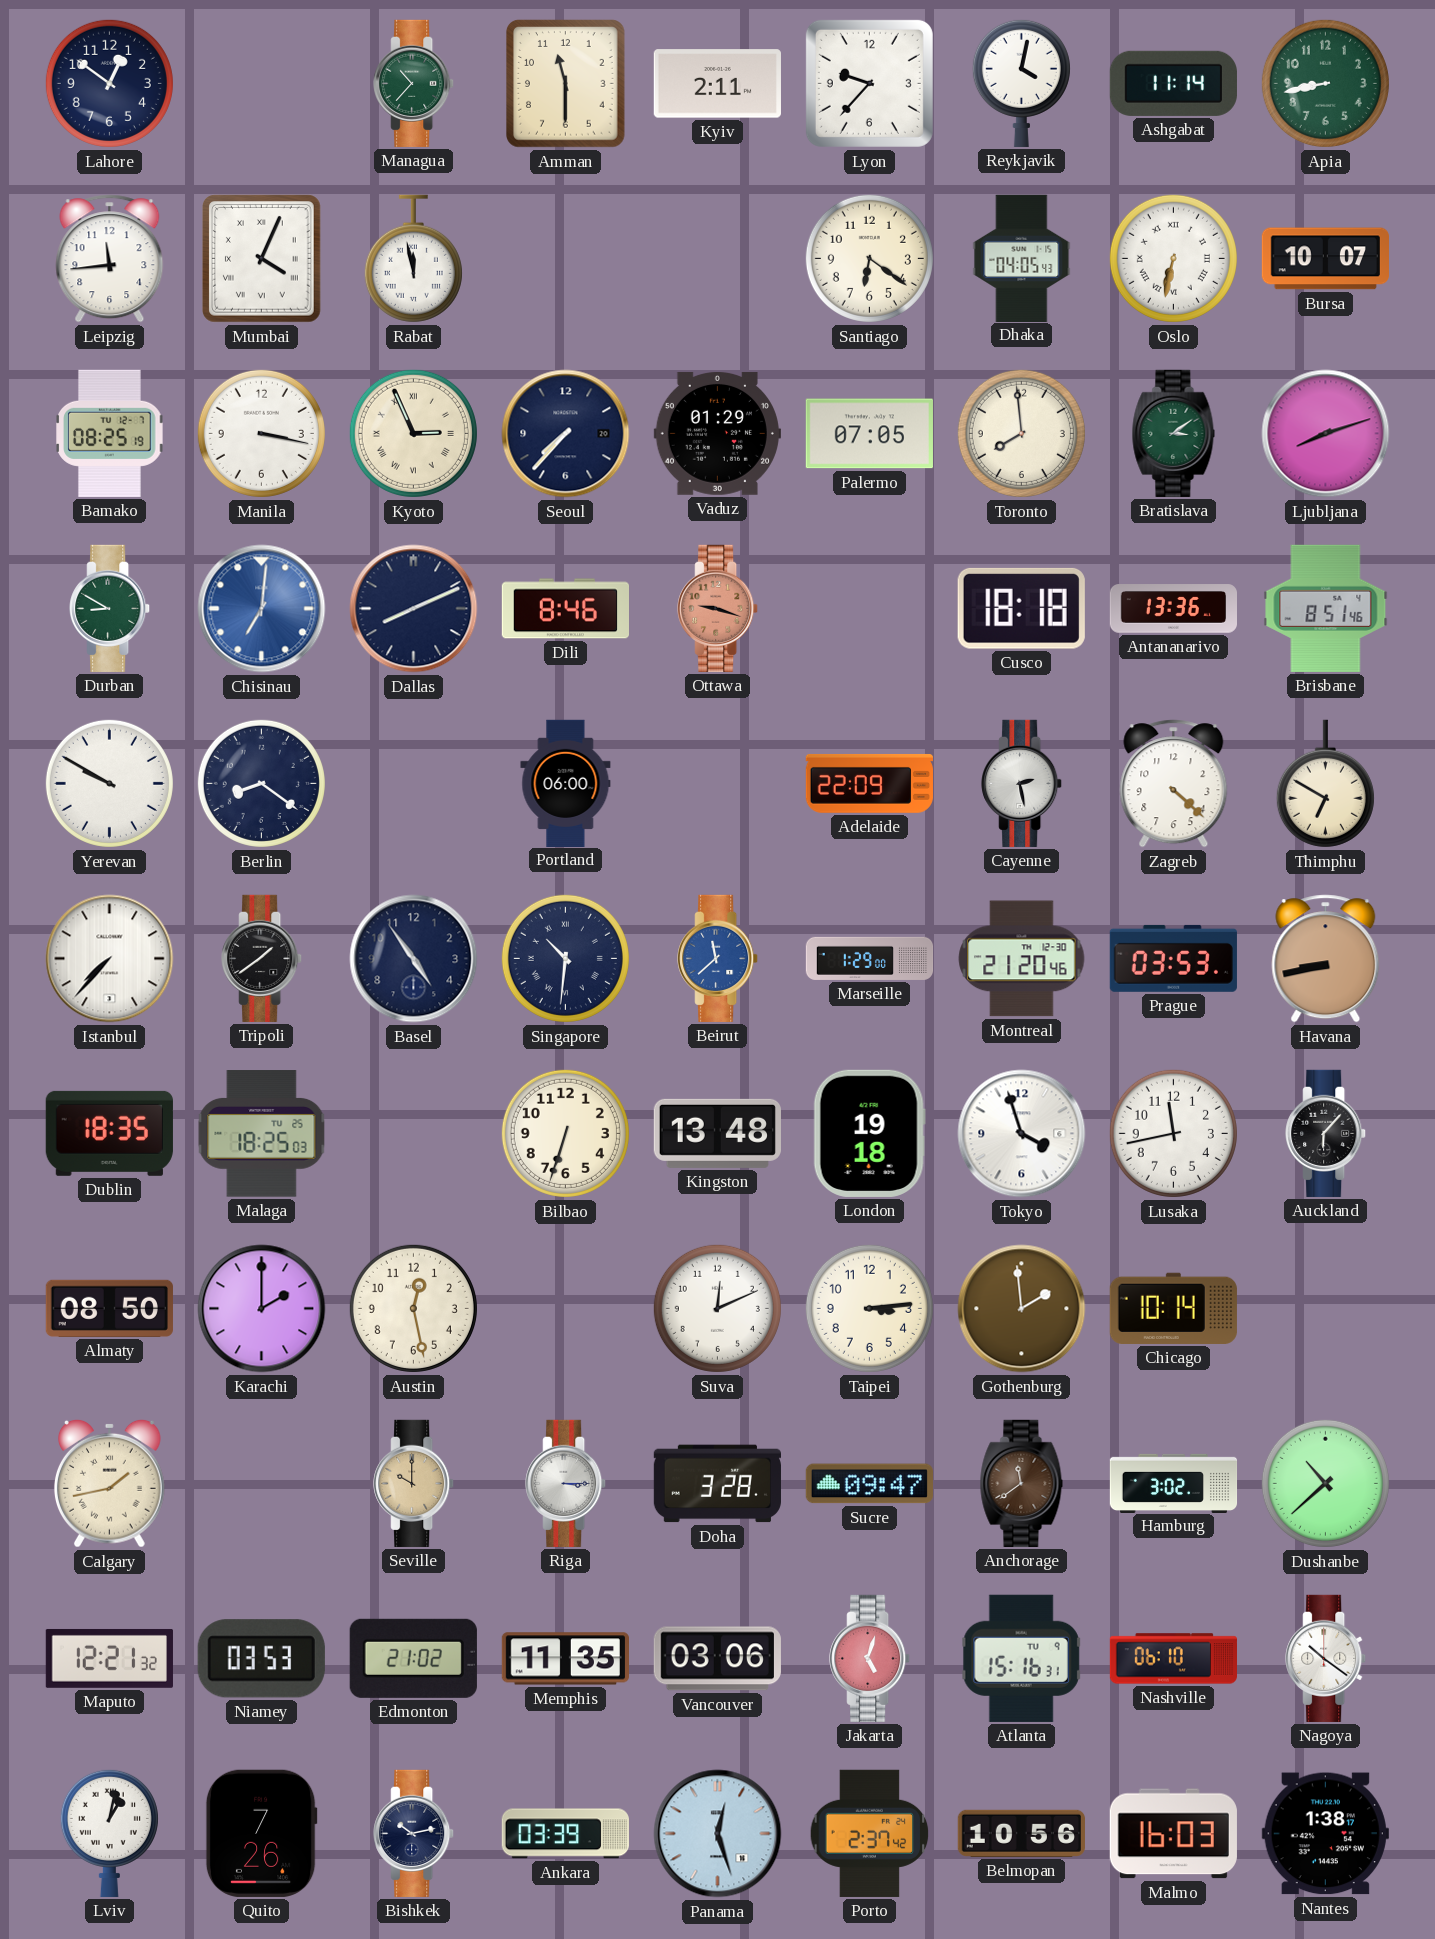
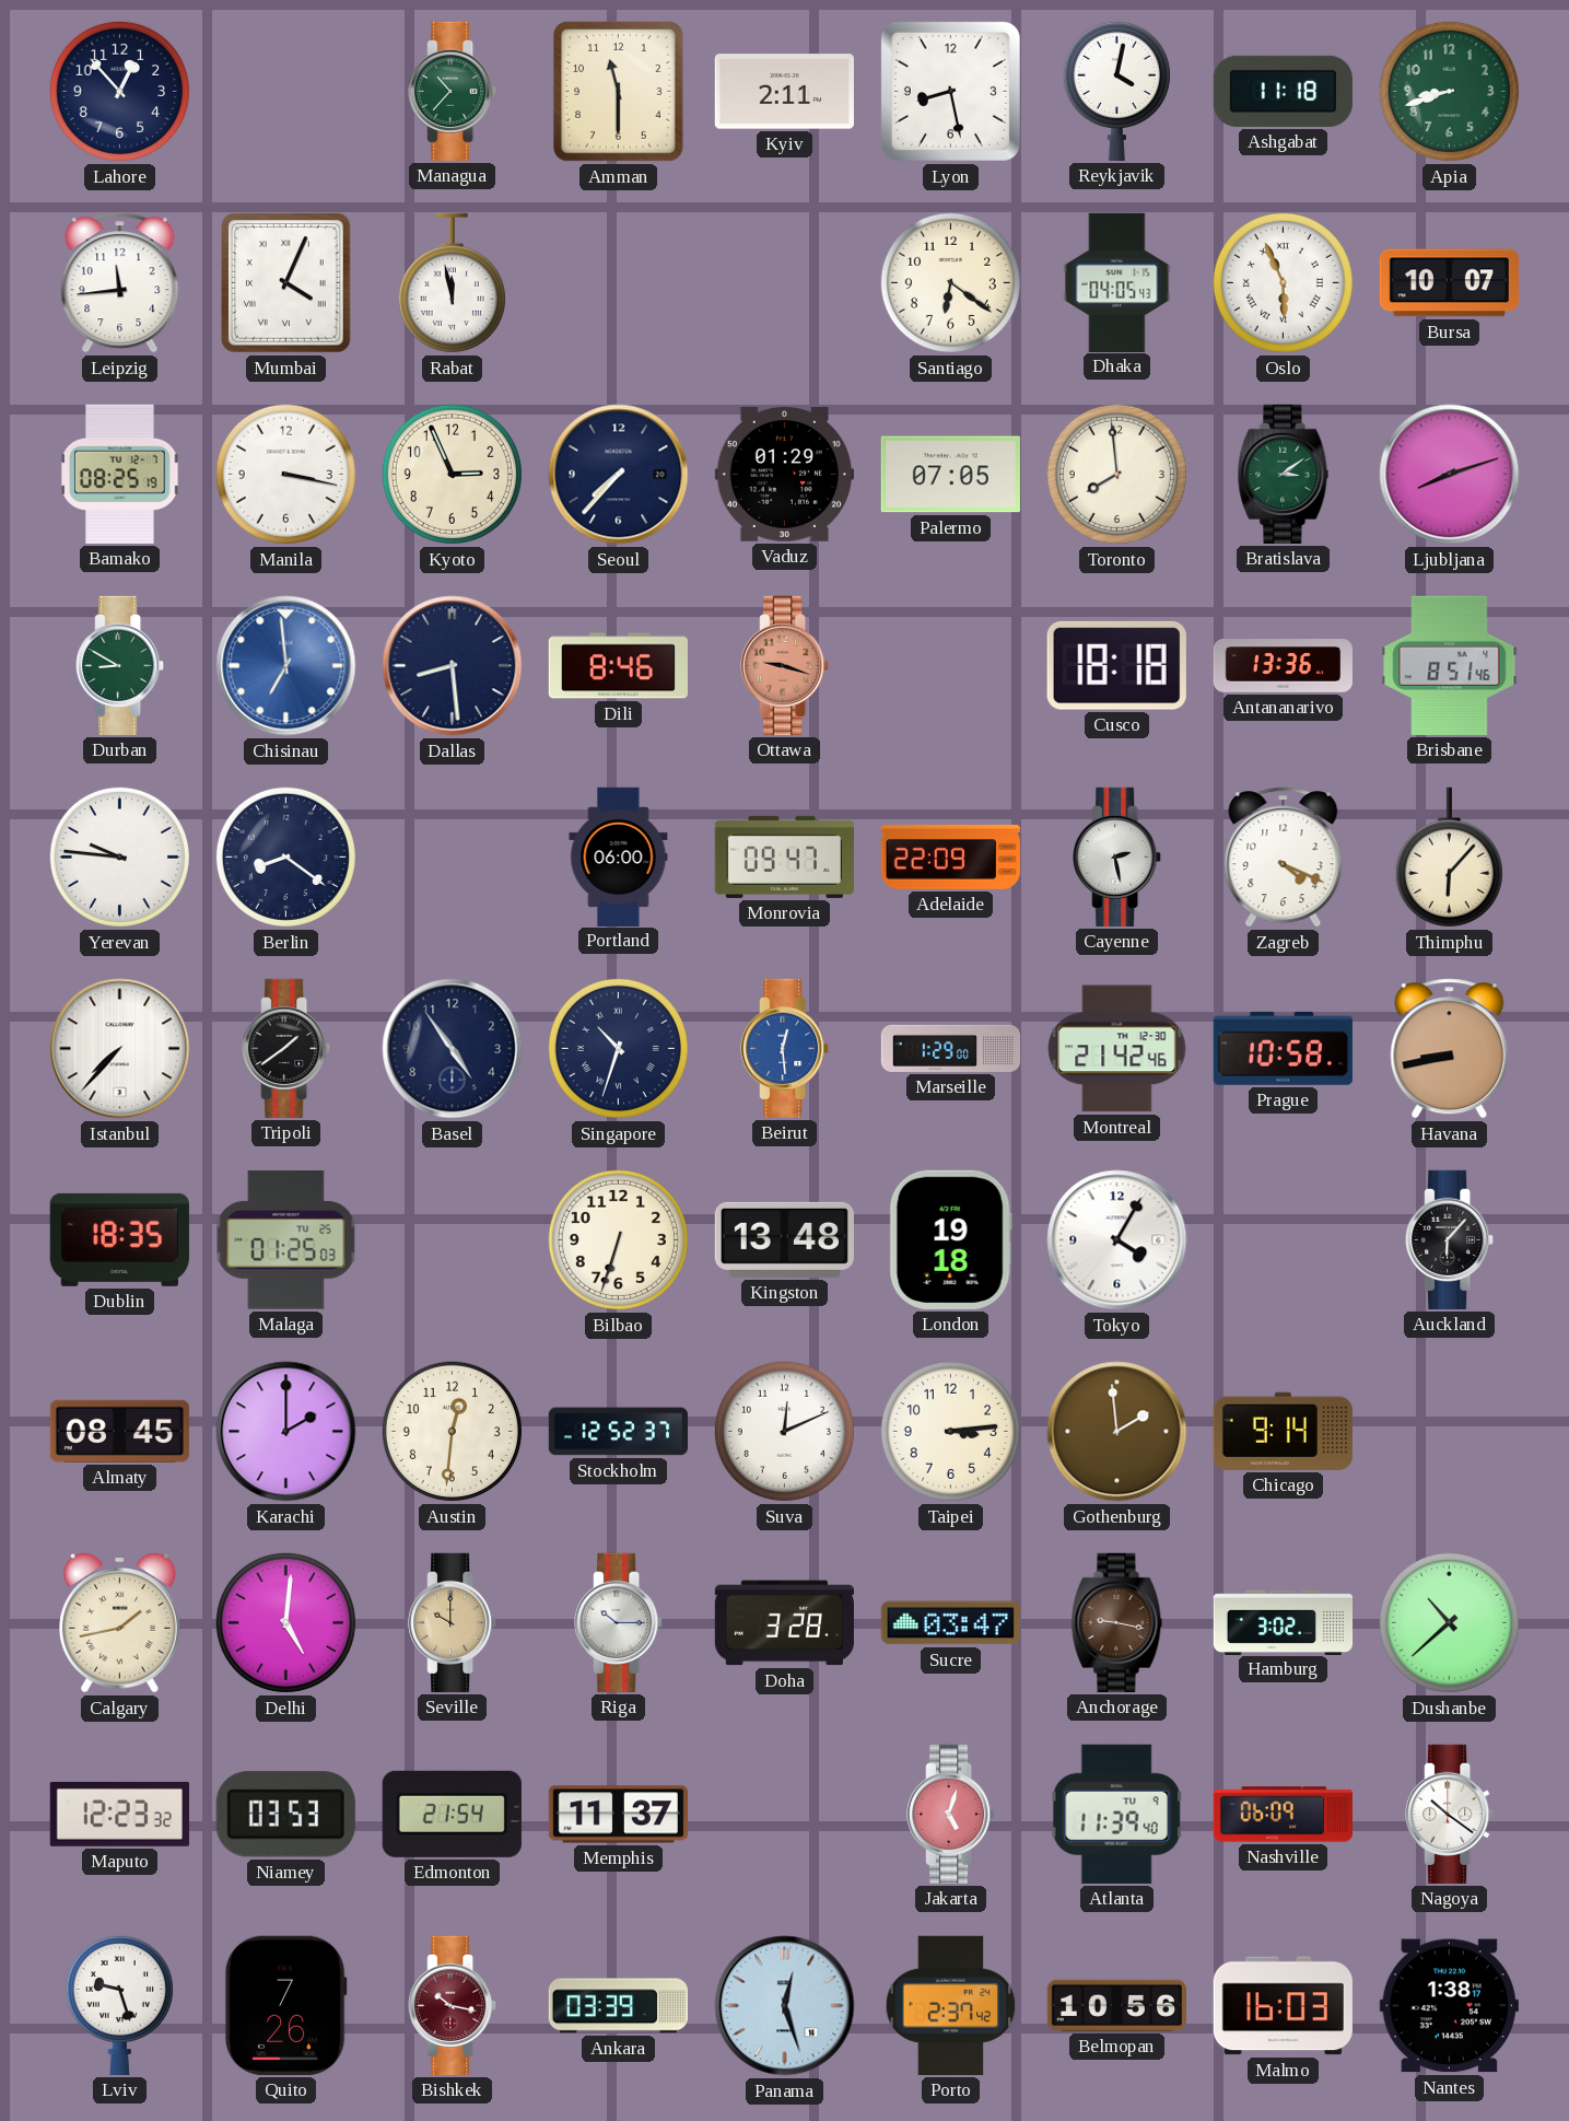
Lahore: 12:51 -> 12:53
Lyon: 9:37 -> 8:28
Ashgabat: 11:14 -> 11:18
Apia: 8:43 -> 8:42
Oslo: 6:32 -> 5:56
Kyoto numerals: Roman -> Arabic
Chisinau: 7:01 -> 6:59
Dallas: 8:11 -> 8:29
Yerevan: 9:50 -> 9:46
Monrovia: none -> 09:47
Zagreb: 4:22 -> 4:19
Thimphu: 6:50 -> 6:07
Singapore: 10:31 -> 10:33
Beirut: 11:38 -> 12:29
Montreal: 21:20 -> 21:42
Prague: 03:53 -> 10:58
Malaga: 18:25 -> 01:25
Tokyo: 3:57 -> 4:05
Lusaka: 11:43 -> none
Almaty: 08:50 -> 08:45
Austin: 12:28 -> 12:31
Stockholm: none -> 12:52
Chicago: 10:14 -> 9:14
Delhi: none -> 5:01
Riga: 3:15 -> 10:15
Sucre: 09:47 -> 03:47
Anchorage: 11:39 -> 9:17
Maputo: 12:21 -> 12:23
Edmonton: 21:02 -> 21:54
Memphis: 11:35 -> 11:37
Vancouver: 03:06 -> none
Atlanta: 15:16 -> 11:39
Nashville: 06:10 -> 06:09
Lviv: 1:02 -> 9:27
Bishkek: 10:13 -> 10:17
Bishkek dial: navy -> burgundy
